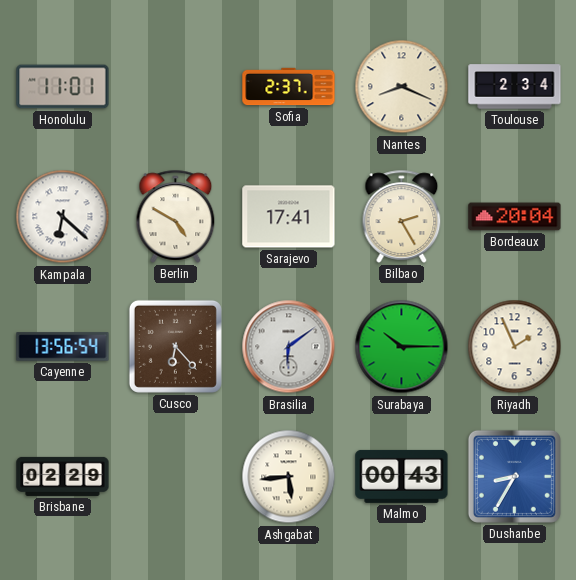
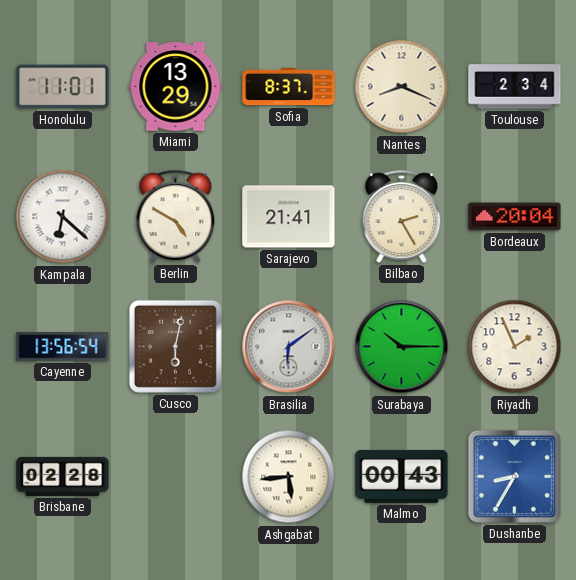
Miami: none -> 13:29
Sofia: 2:37 -> 8:37
Sarajevo: 17:41 -> 21:41
Cusco: 6:23 -> 6:02
Brisbane: 02:29 -> 02:28
